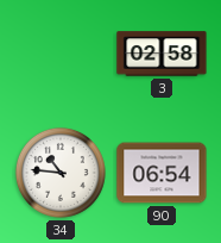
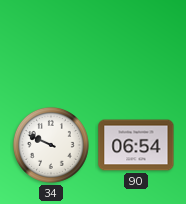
3: 02:58 -> none
34: 10:46 -> 9:49
